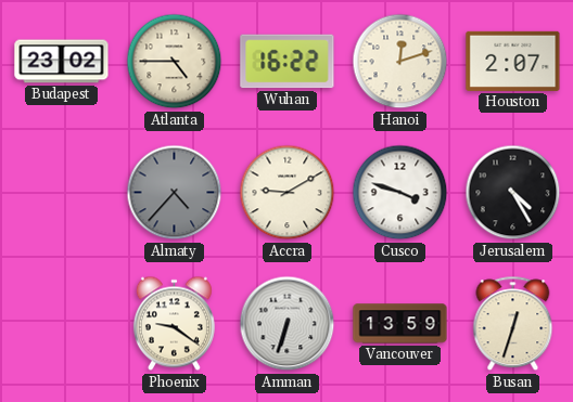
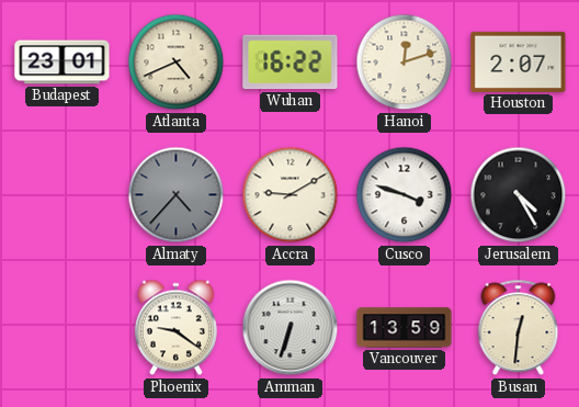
Budapest: 23:02 -> 23:01
Atlanta: 4:45 -> 4:41
Busan: 12:33 -> 12:31
